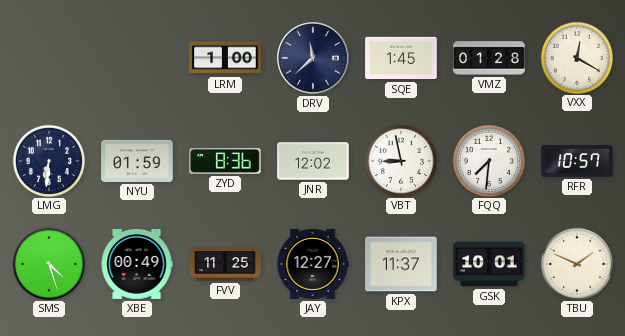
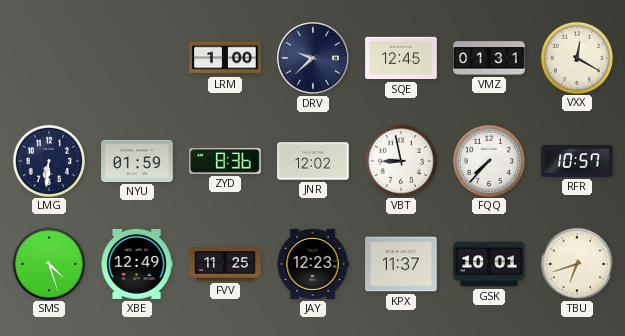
DRV: 11:38 -> 9:38
SQE: 1:45 -> 12:45
VMZ: 01:28 -> 01:31
FQQ: 7:31 -> 7:37
XBE: 00:49 -> 12:49
JAY: 12:27 -> 12:23
TBU: 1:49 -> 6:42
